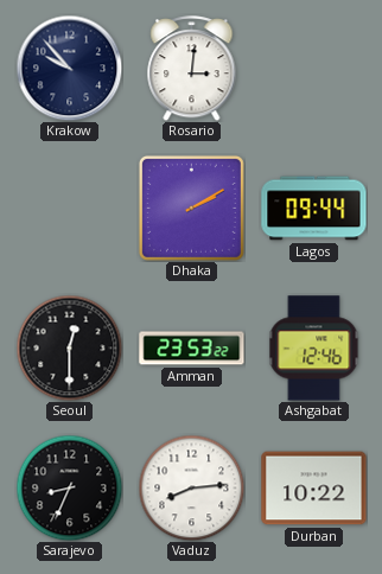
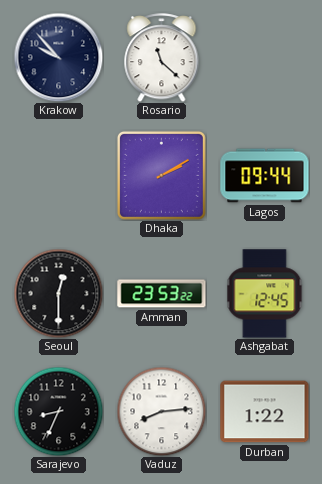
Rosario: 3:01 -> 11:22
Ashgabat: 12:46 -> 12:45
Durban: 10:22 -> 1:22
